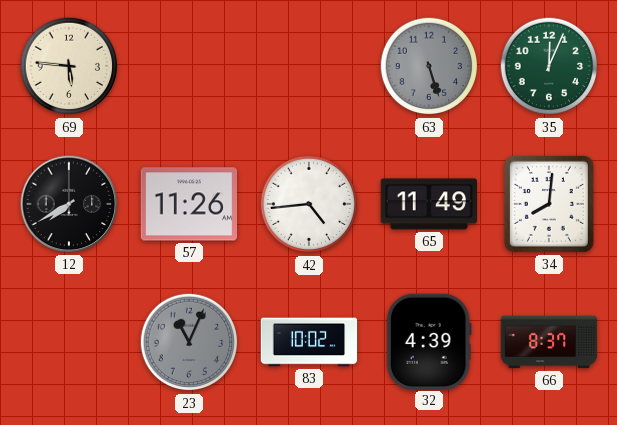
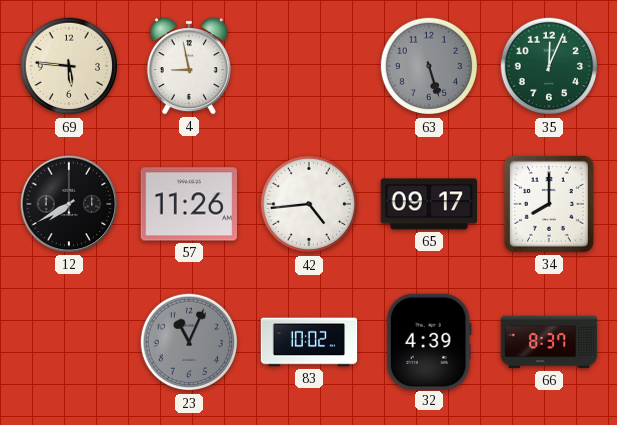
4: none -> 8:58
65: 11:49 -> 09:17
34: 8:01 -> 8:00
